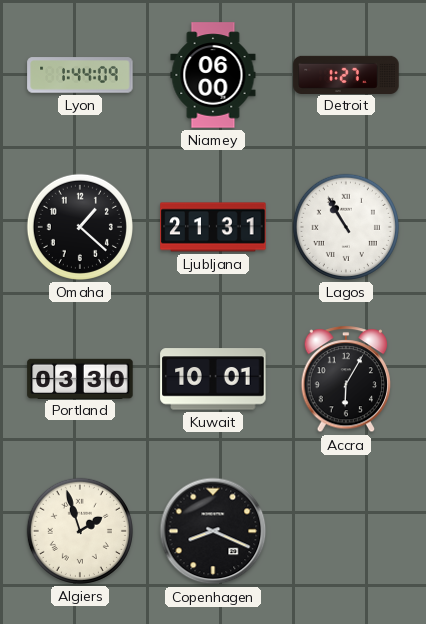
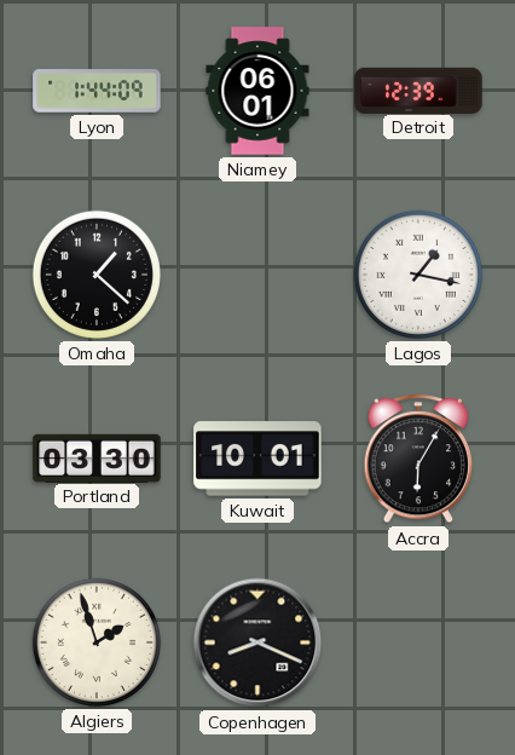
Niamey: 06:00 -> 06:01
Detroit: 1:27 -> 12:39
Ljubljana: 21:31 -> none
Lagos: 10:55 -> 1:17
